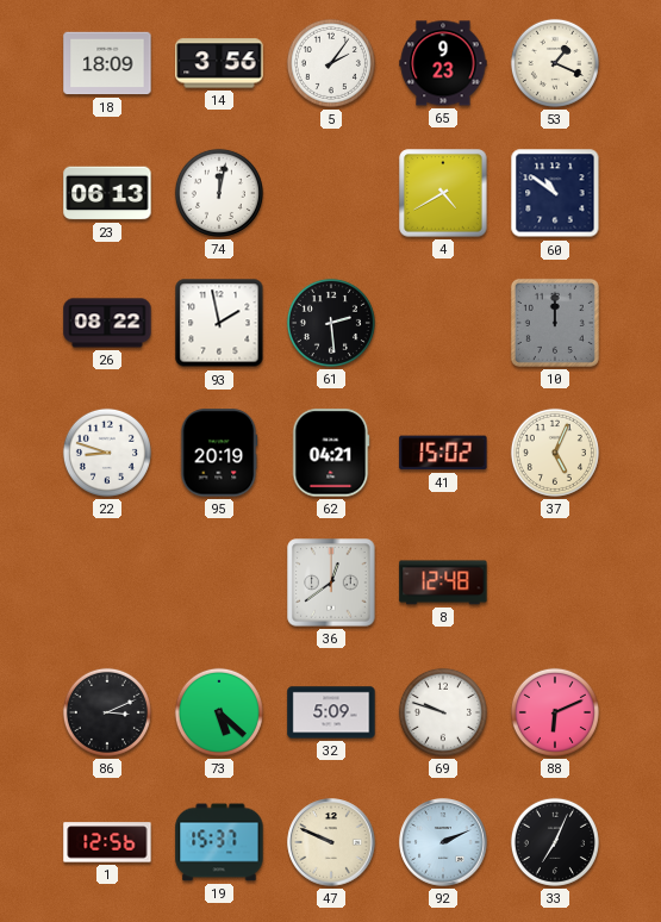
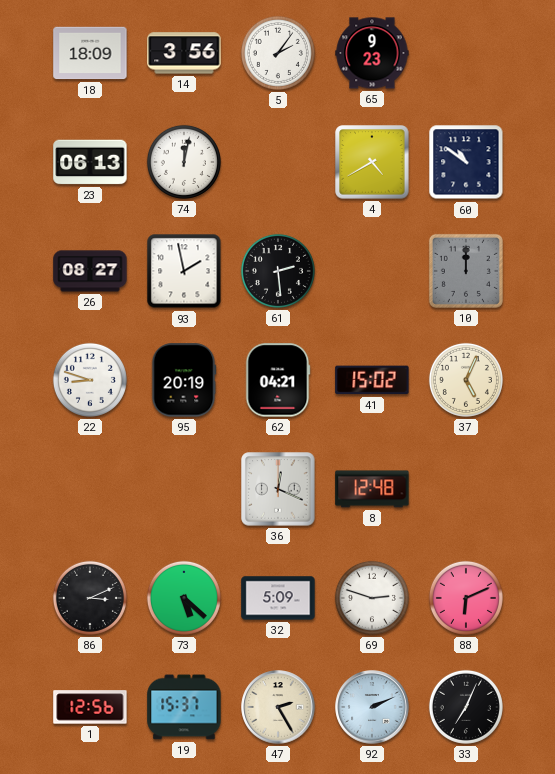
53: 1:19 -> none
26: 08:22 -> 08:27
36: 12:39 -> 12:19
69: 9:48 -> 2:48
47: 9:49 -> 2:25
